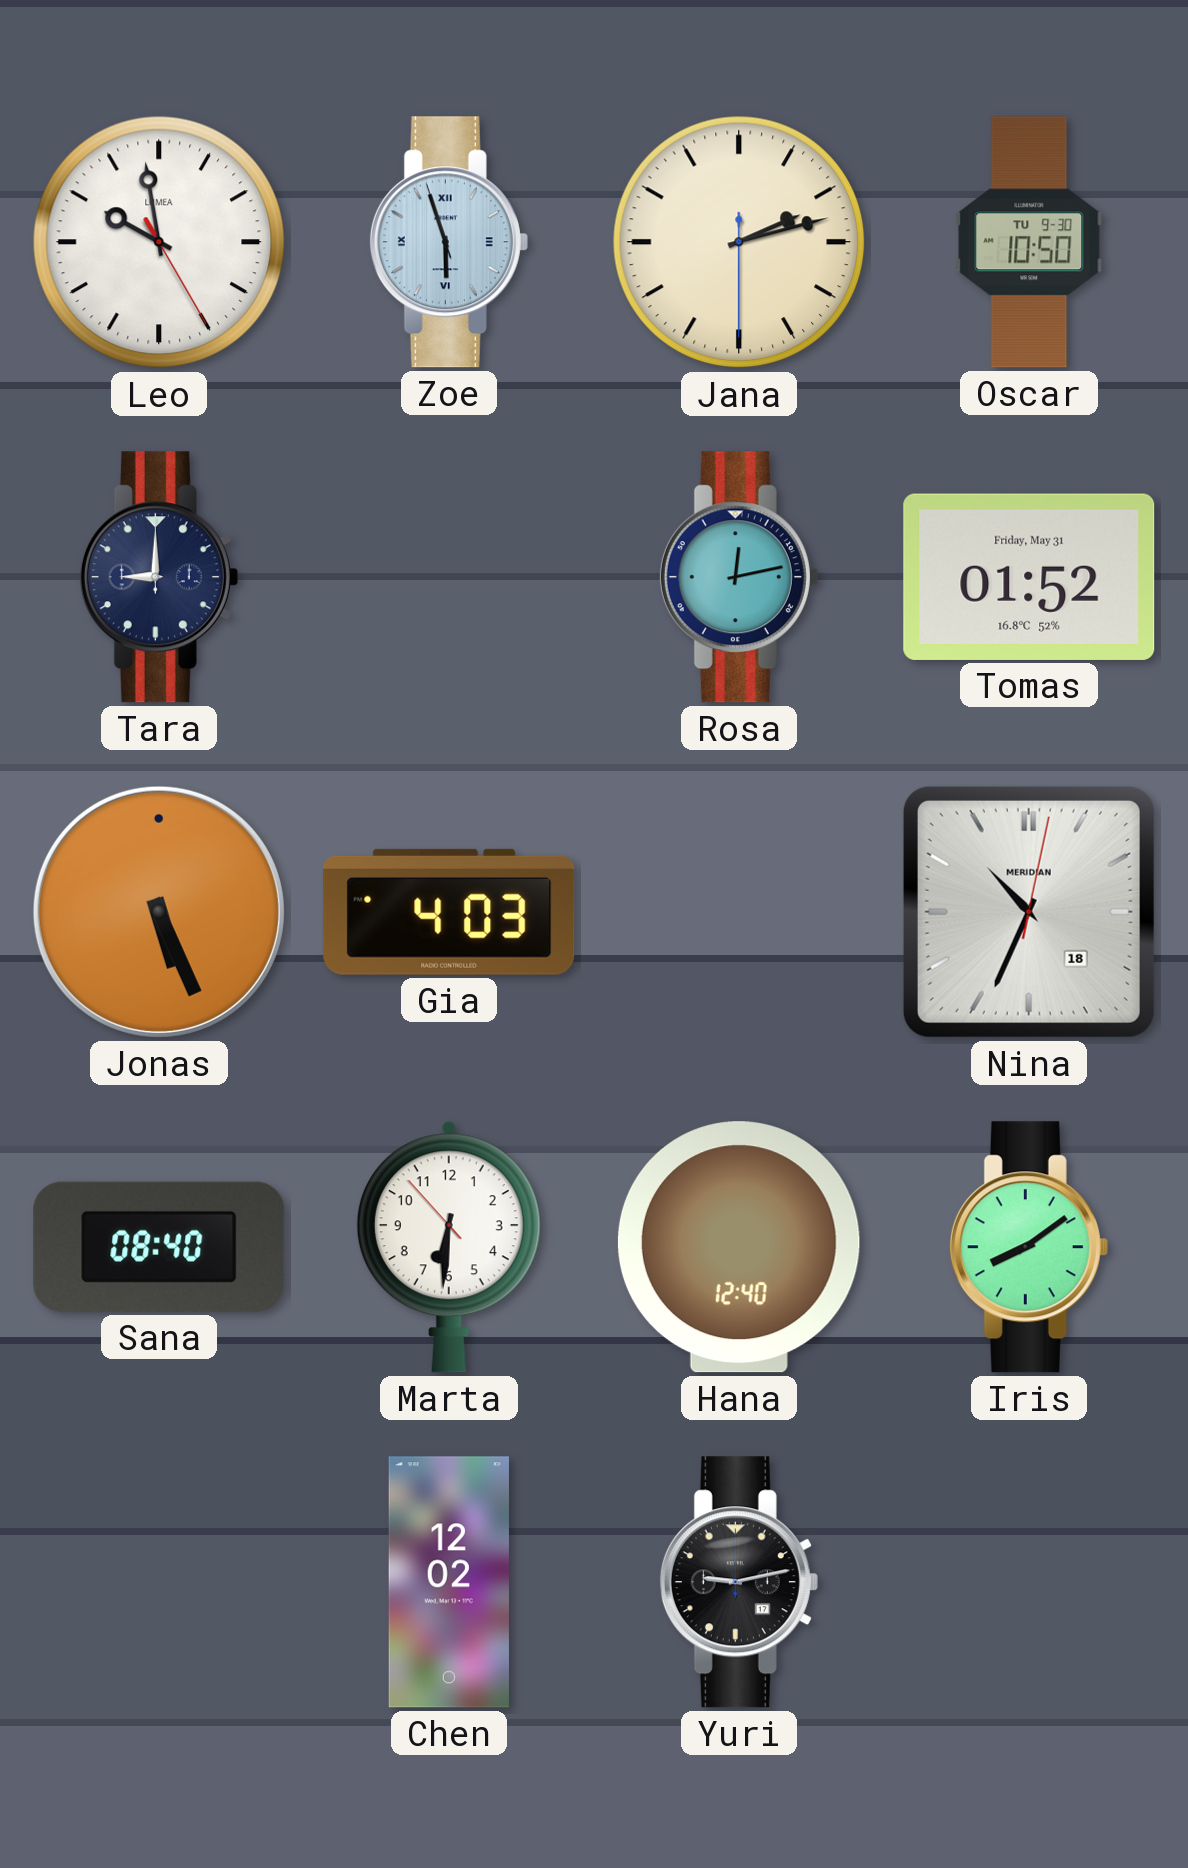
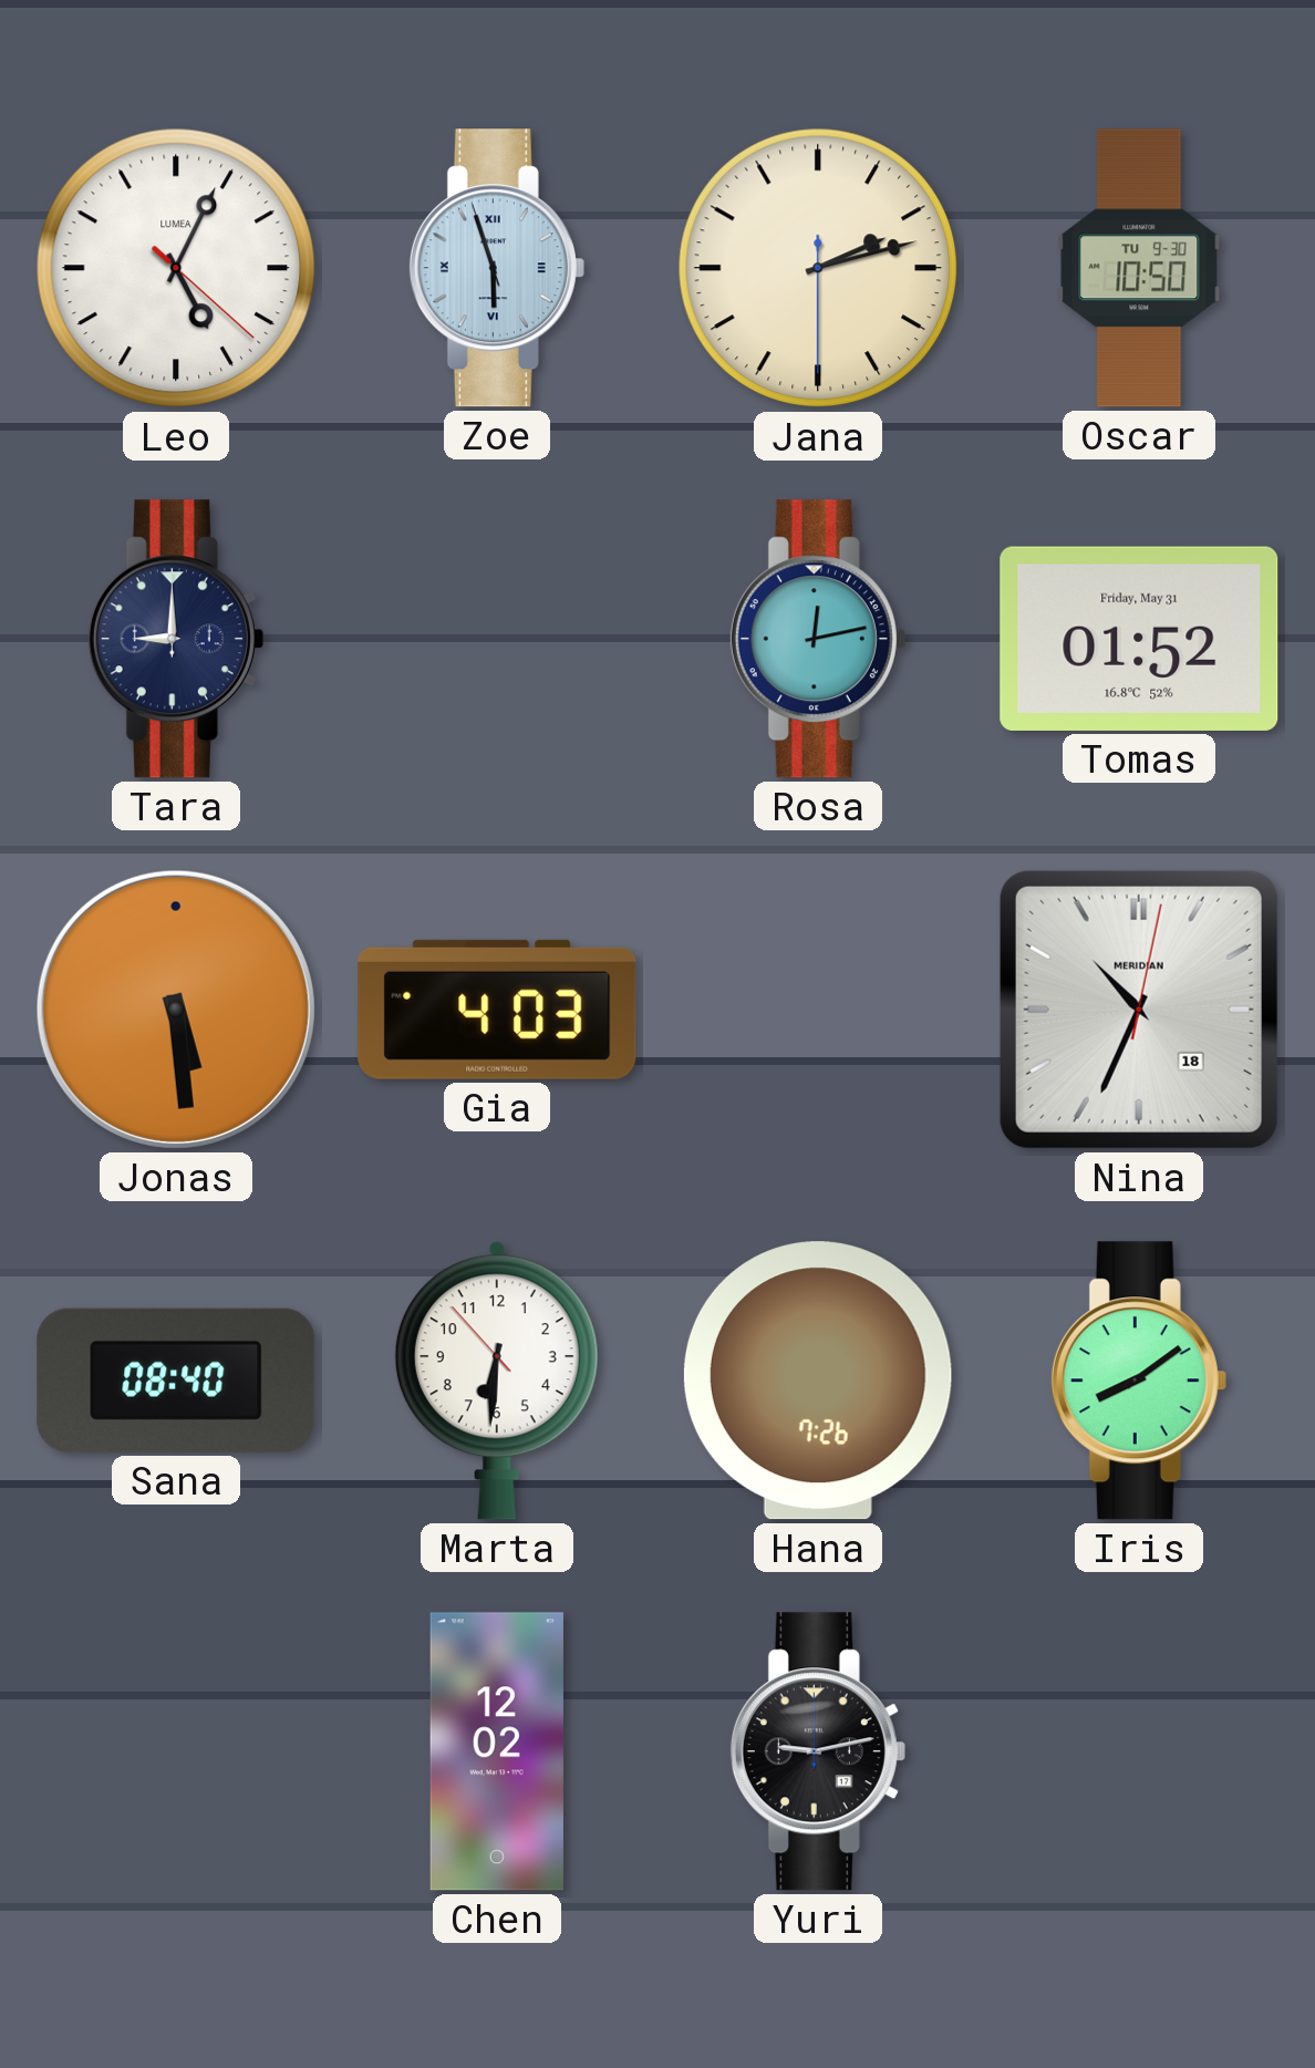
Leo: 9:58 -> 5:04
Jonas: 5:26 -> 5:29
Hana: 12:40 -> 7:26
